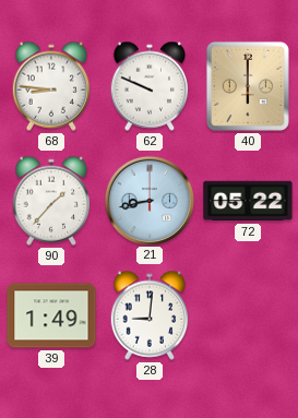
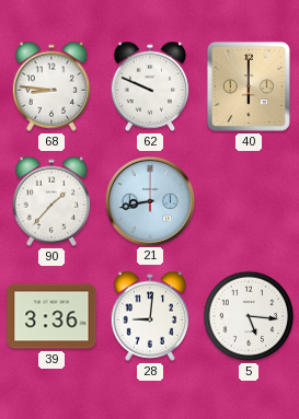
72: 05:22 -> none
39: 1:49 -> 3:36
5: none -> 5:16
